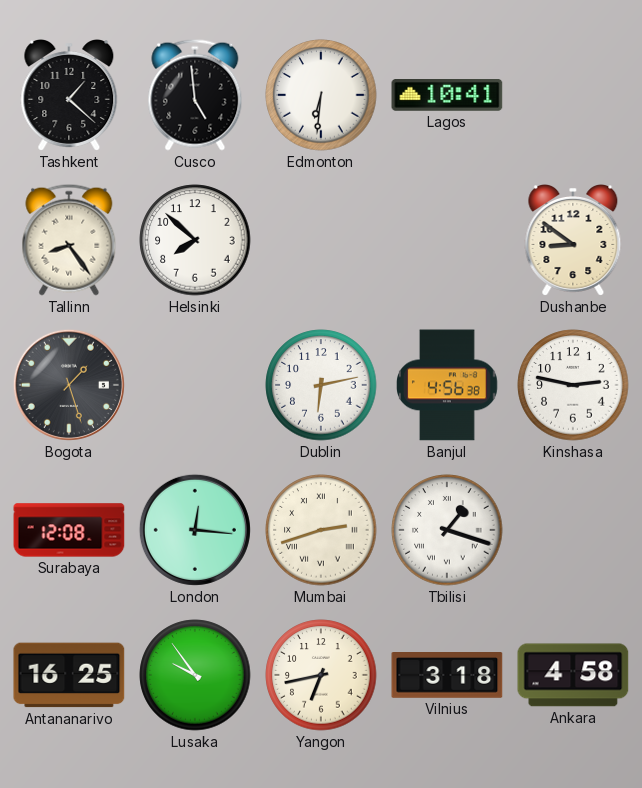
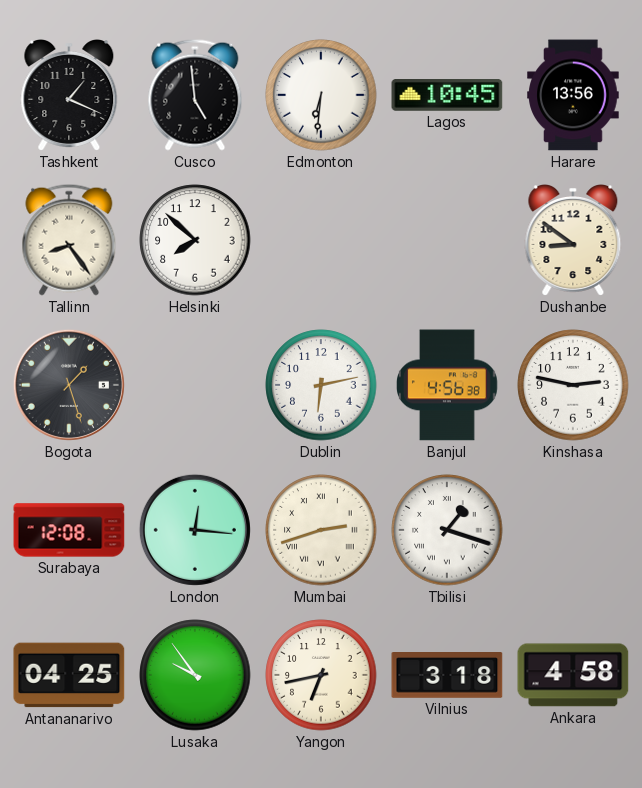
Tashkent: 1:22 -> 1:19
Lagos: 10:41 -> 10:45
Harare: none -> 13:56
Antananarivo: 16:25 -> 04:25
